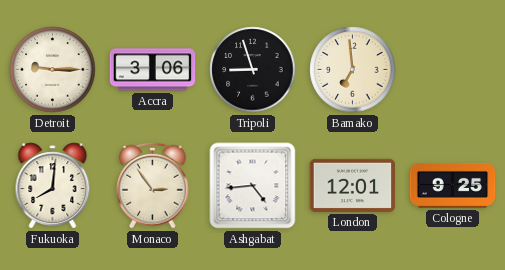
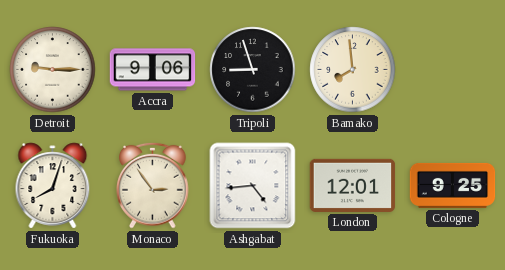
Accra: 3:06 -> 9:06
Bamako: 6:59 -> 7:59
Fukuoka: 8:01 -> 8:03
